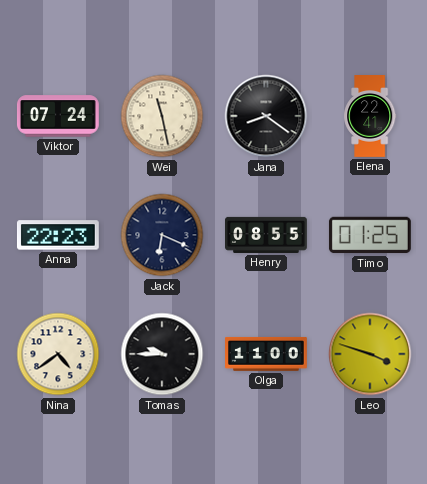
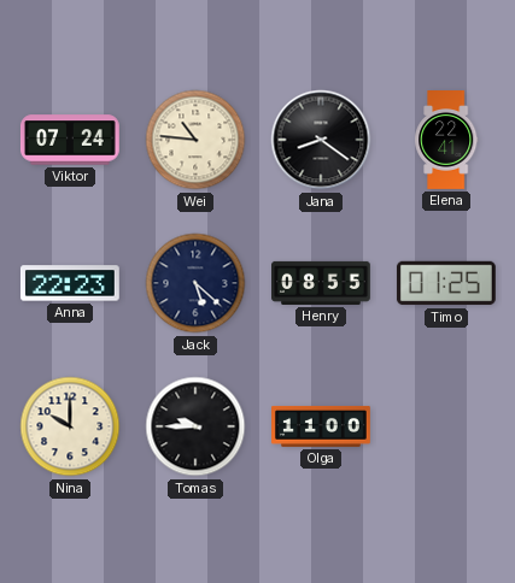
Wei: 11:28 -> 10:46
Jack: 6:19 -> 5:22
Nina: 4:39 -> 10:00
Leo: 3:48 -> none
